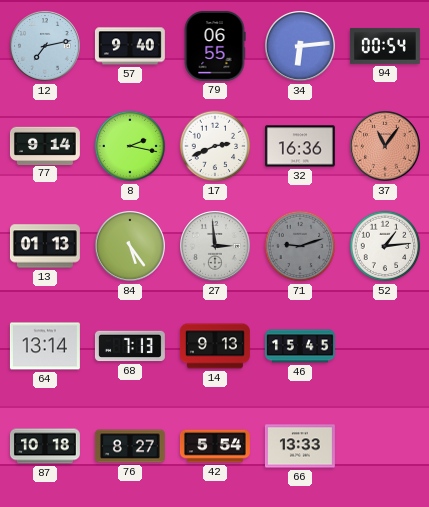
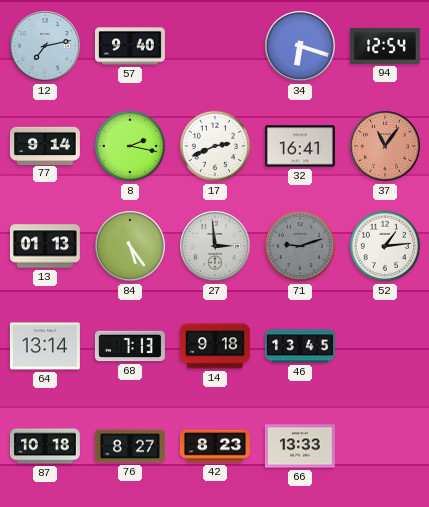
79: 06:55 -> none
34: 6:14 -> 6:18
94: 00:54 -> 12:54
32: 16:36 -> 16:41
14: 9:13 -> 9:18
46: 15:45 -> 13:45
42: 5:54 -> 8:23
